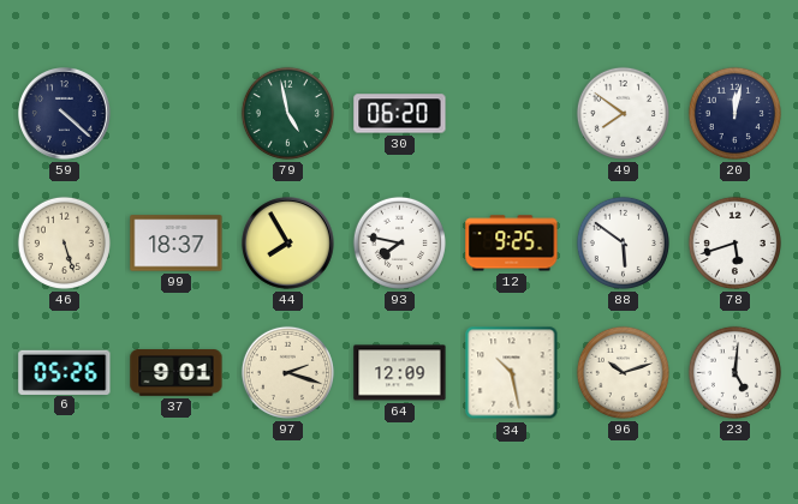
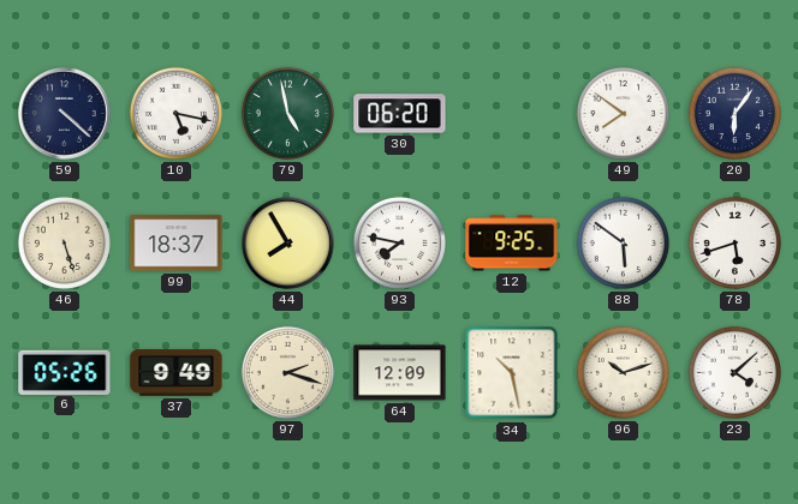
10: none -> 5:17
20: 12:02 -> 6:06
37: 9:01 -> 9:49
23: 5:01 -> 4:08
